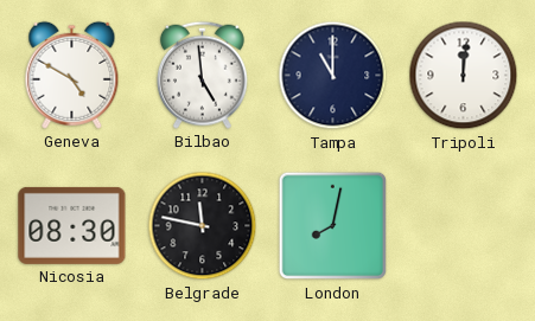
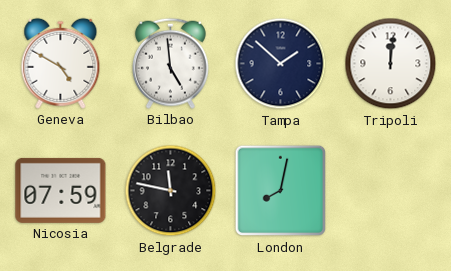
Tampa: 11:00 -> 1:52
Nicosia: 08:30 -> 07:59
